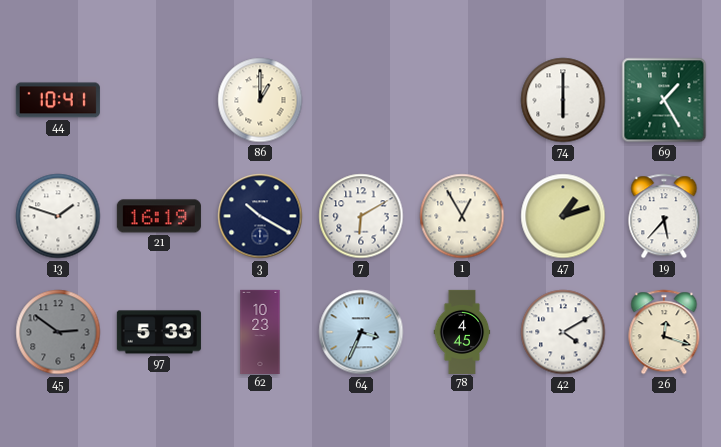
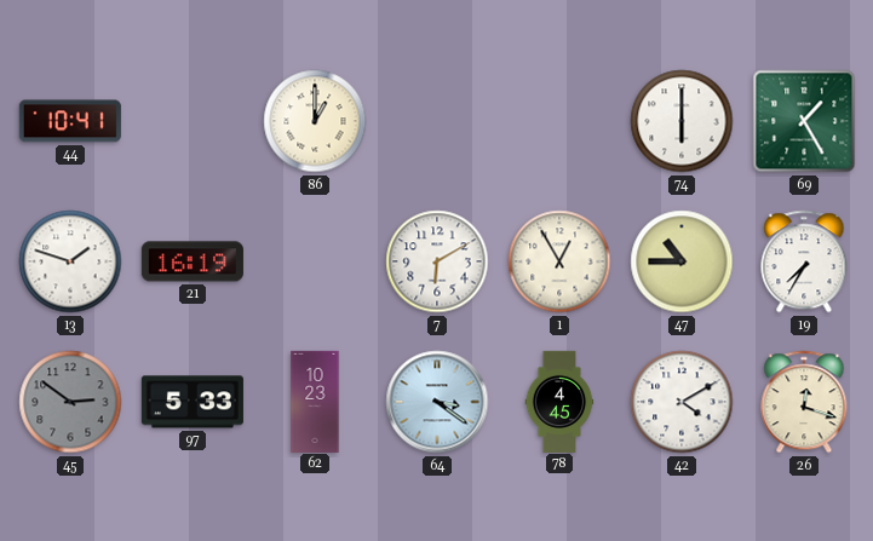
3: 10:20 -> none
47: 1:12 -> 10:45
19: 5:37 -> 7:35
64: 3:34 -> 3:21
